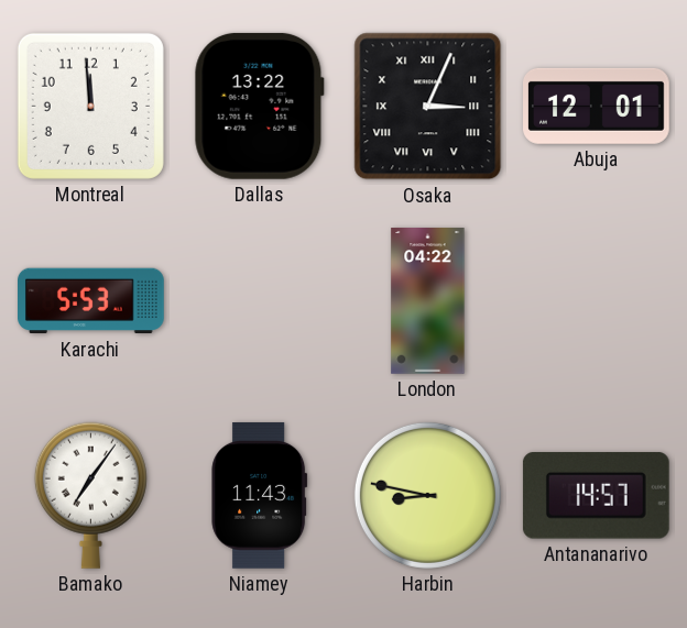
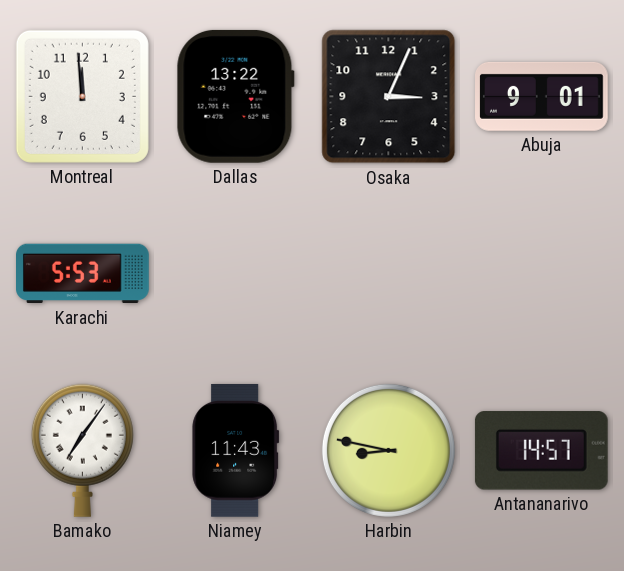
Osaka numerals: Roman -> Arabic
Abuja: 12:01 -> 9:01
London: 04:22 -> none
